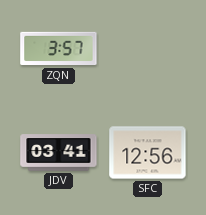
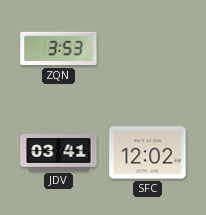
ZQN: 3:57 -> 3:53
SFC: 12:56 -> 12:02
